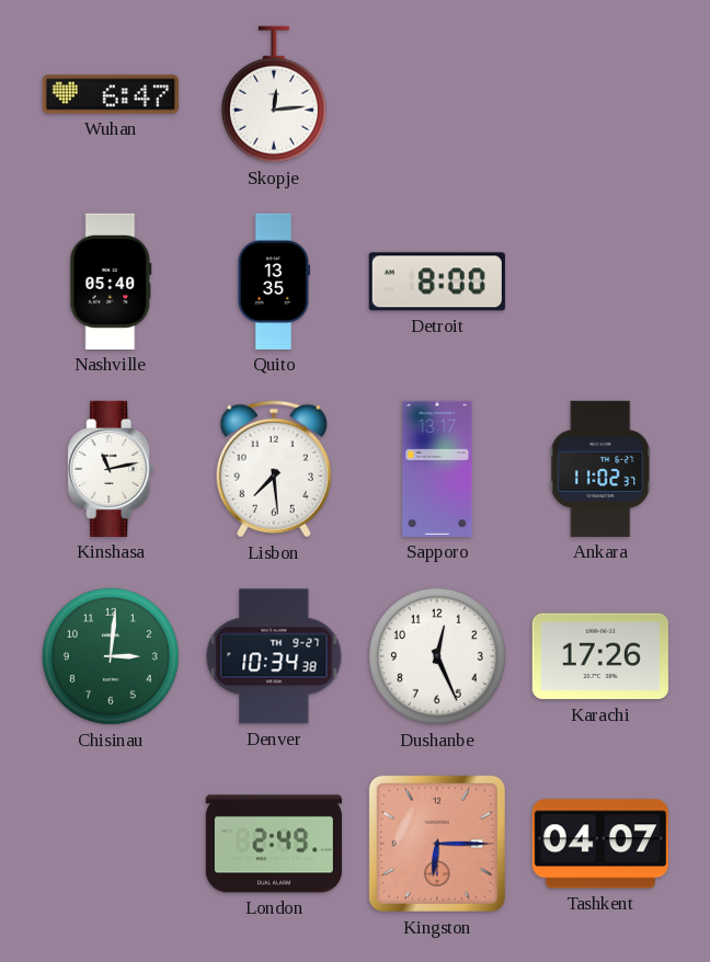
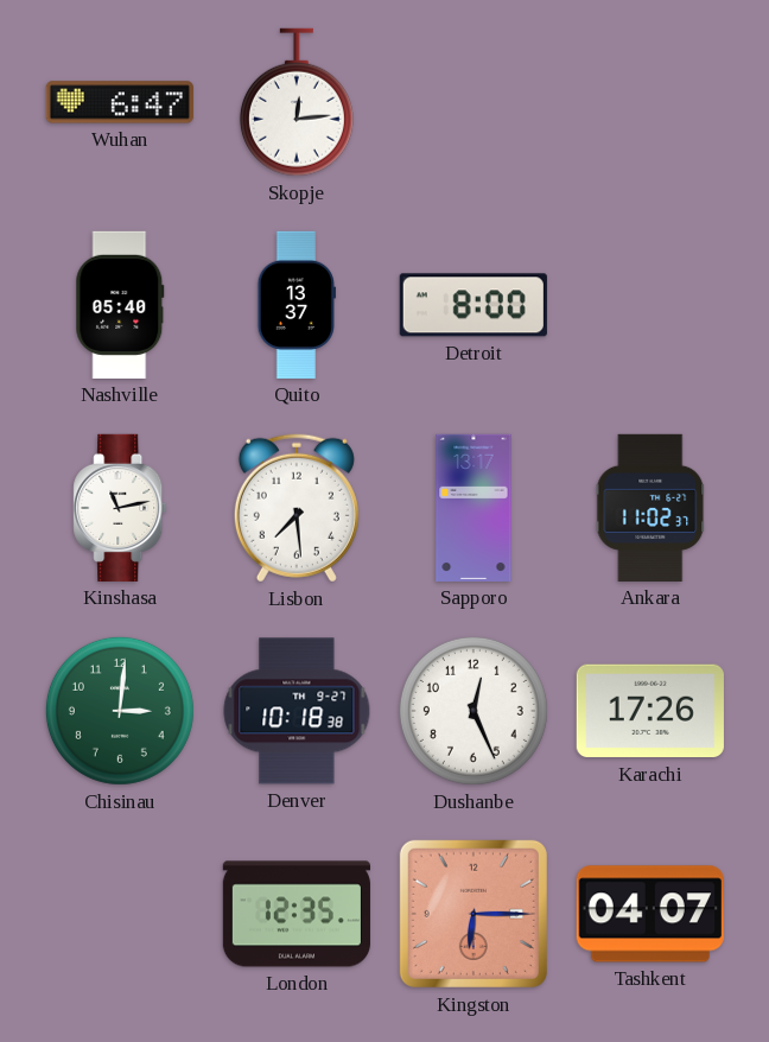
Quito: 13:35 -> 13:37
Denver: 10:34 -> 10:18
London: 2:49 -> 12:35
